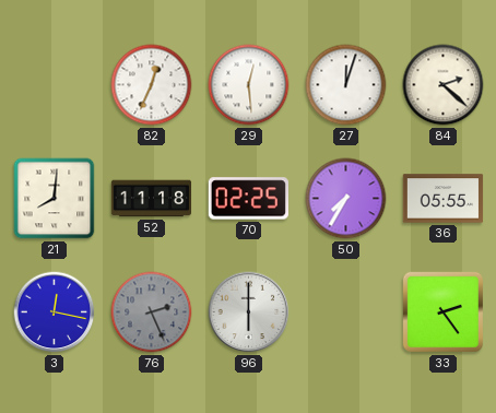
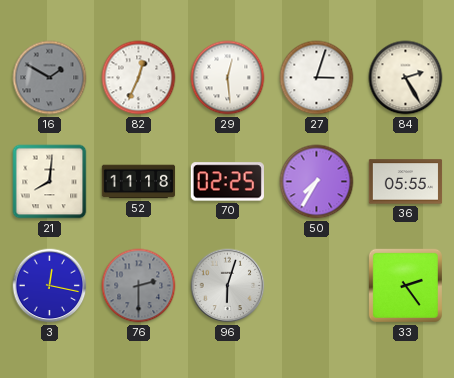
16: none -> 1:50
27: 12:03 -> 3:03
84: 2:22 -> 2:25
76: 2:26 -> 2:30
96: 6:00 -> 6:03
